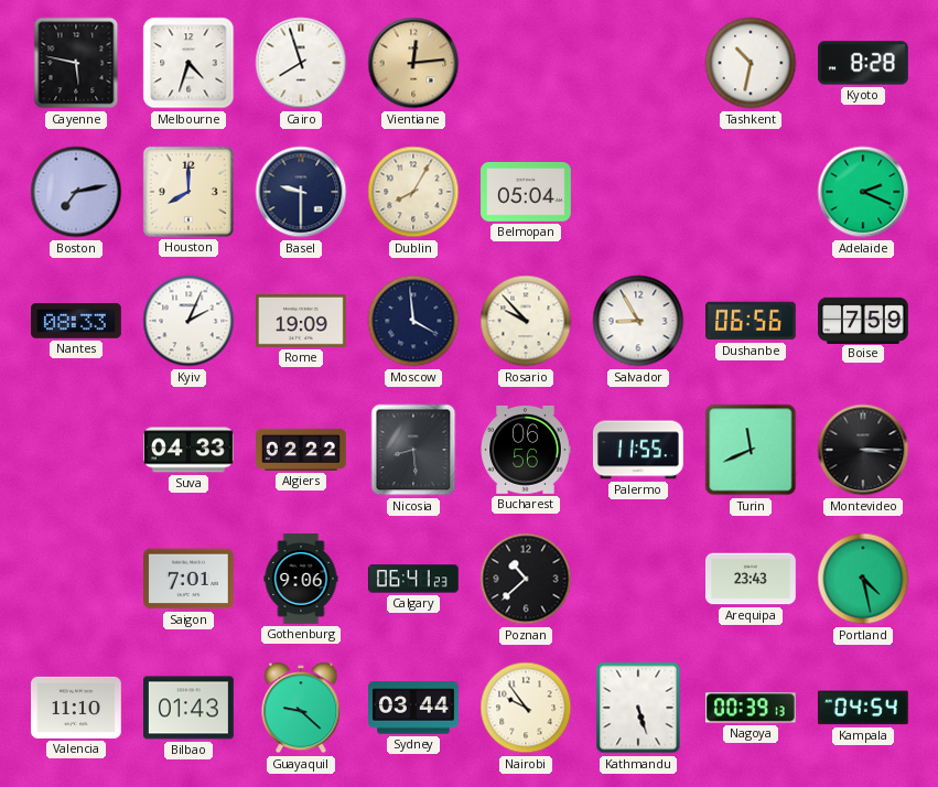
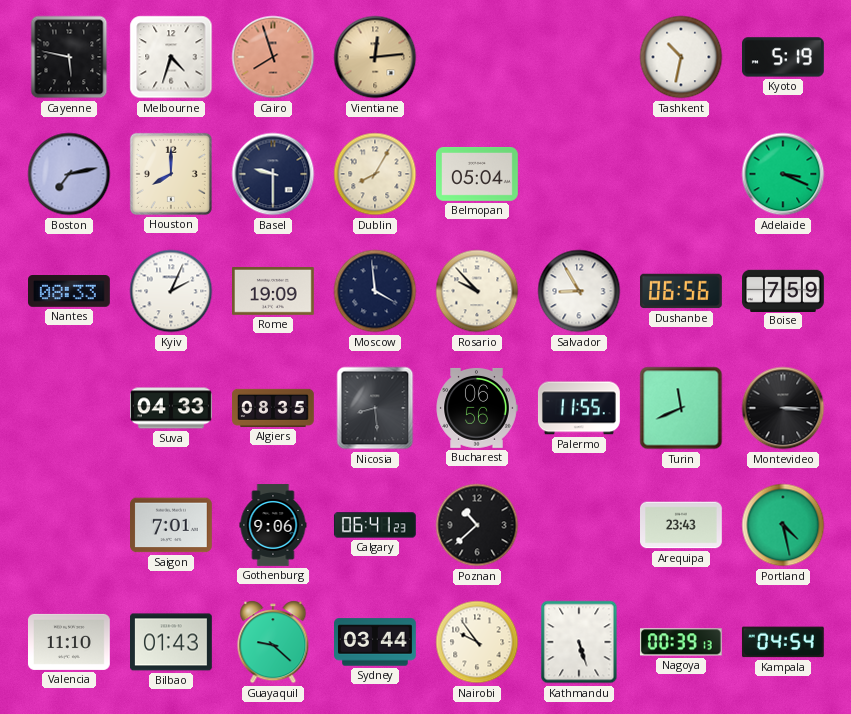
Cairo dial: white -> salmon
Kyoto: 8:28 -> 5:19
Adelaide: 2:19 -> 3:19
Algiers: 02:22 -> 08:35
